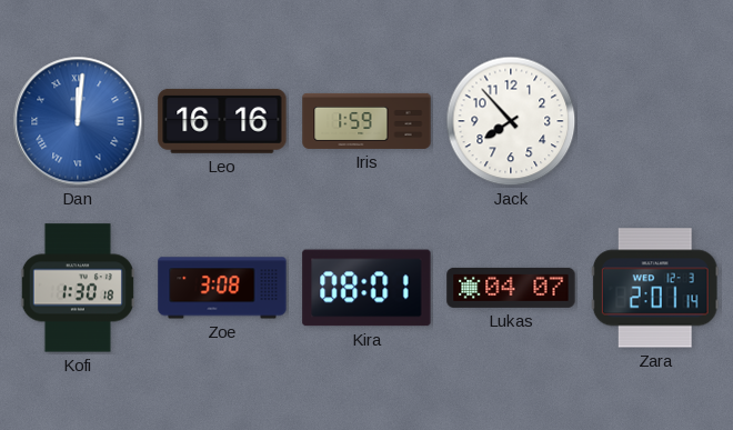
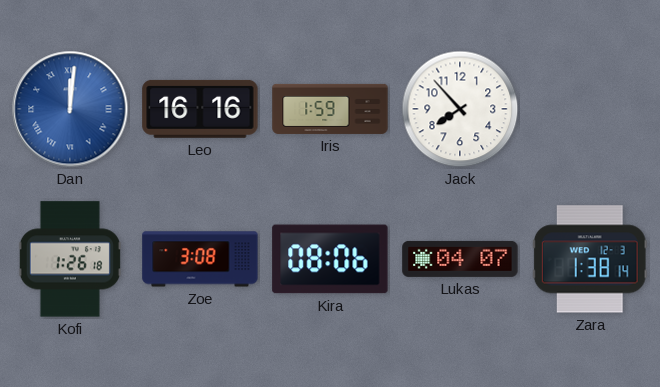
Kofi: 1:30 -> 1:26
Kira: 08:01 -> 08:06
Zara: 2:01 -> 1:38
